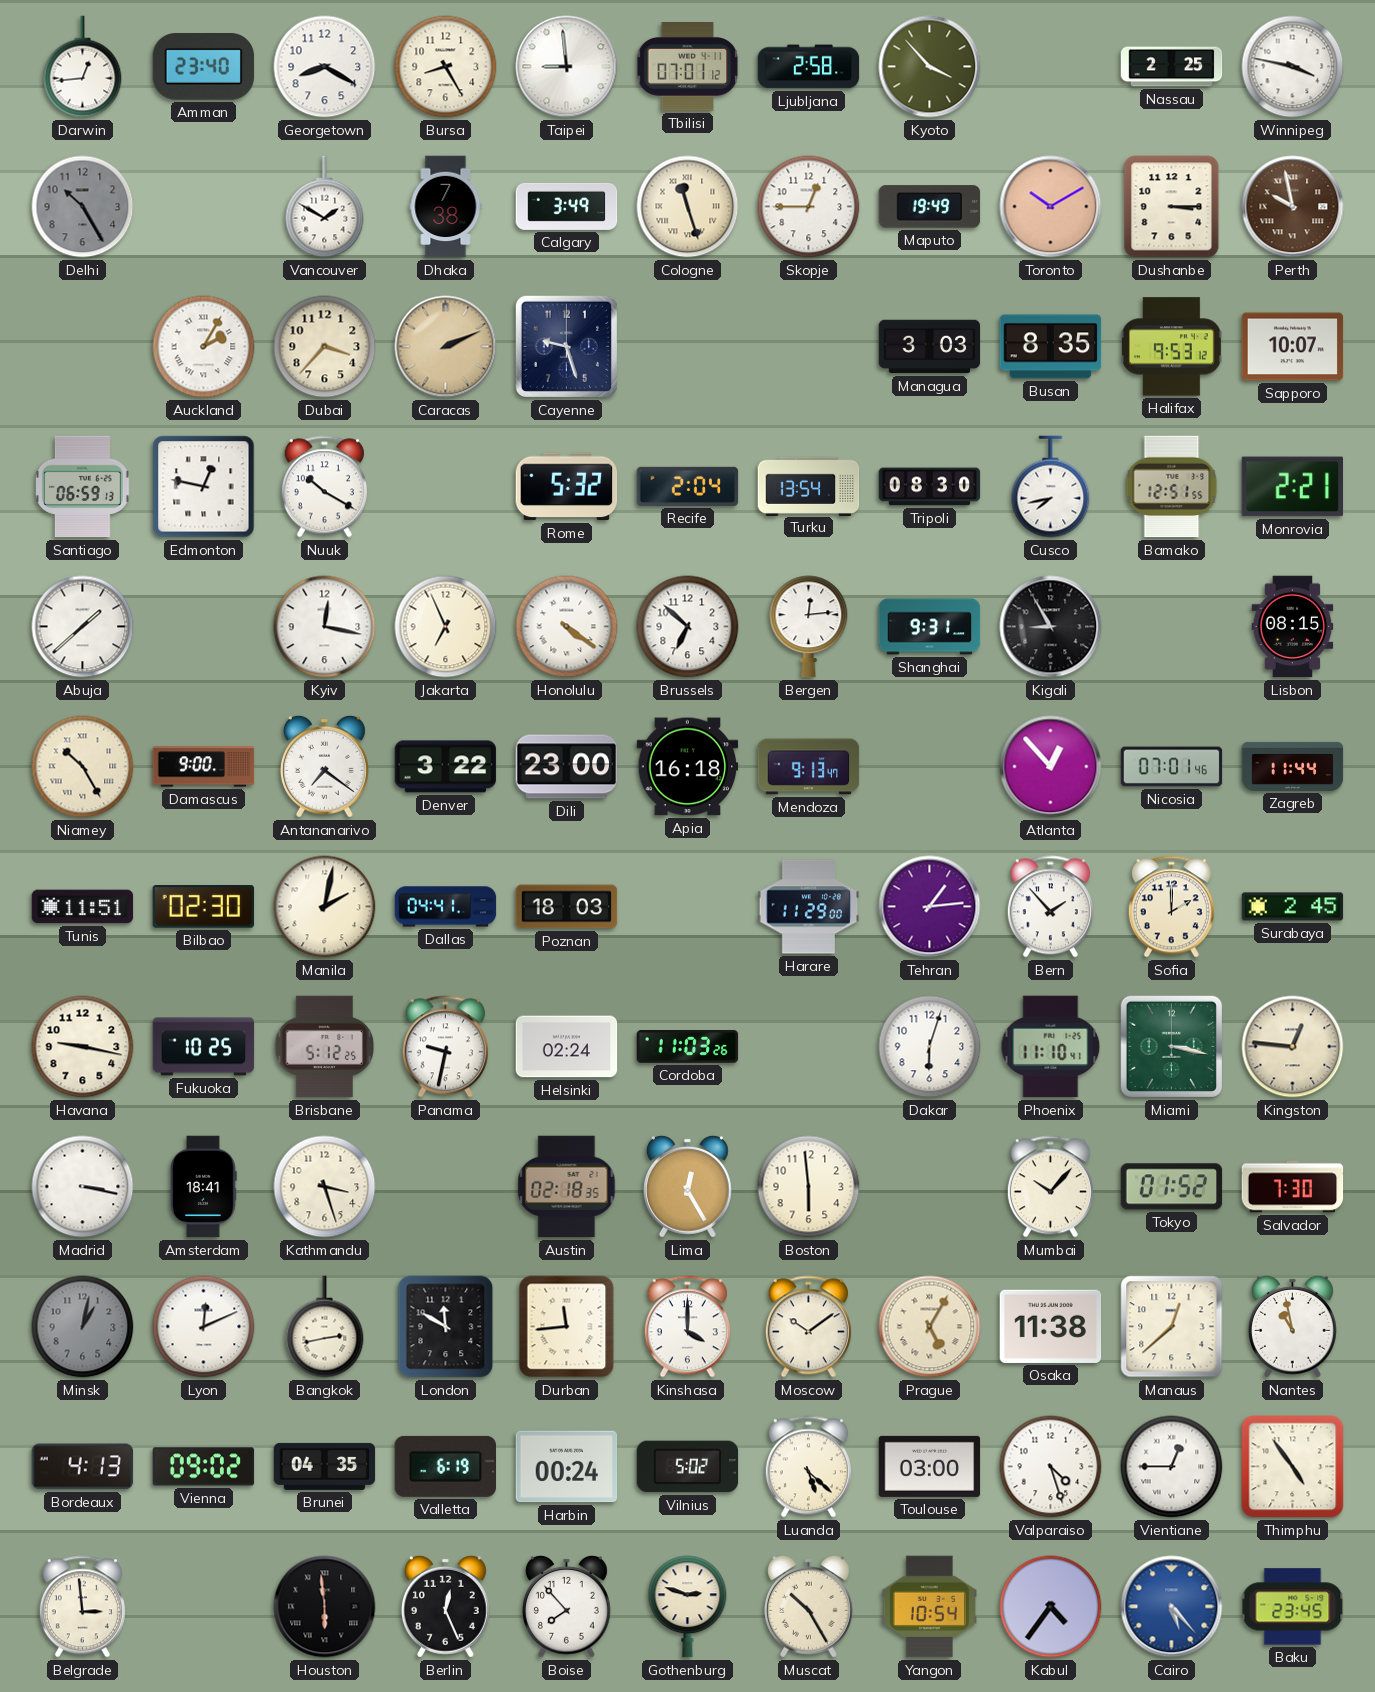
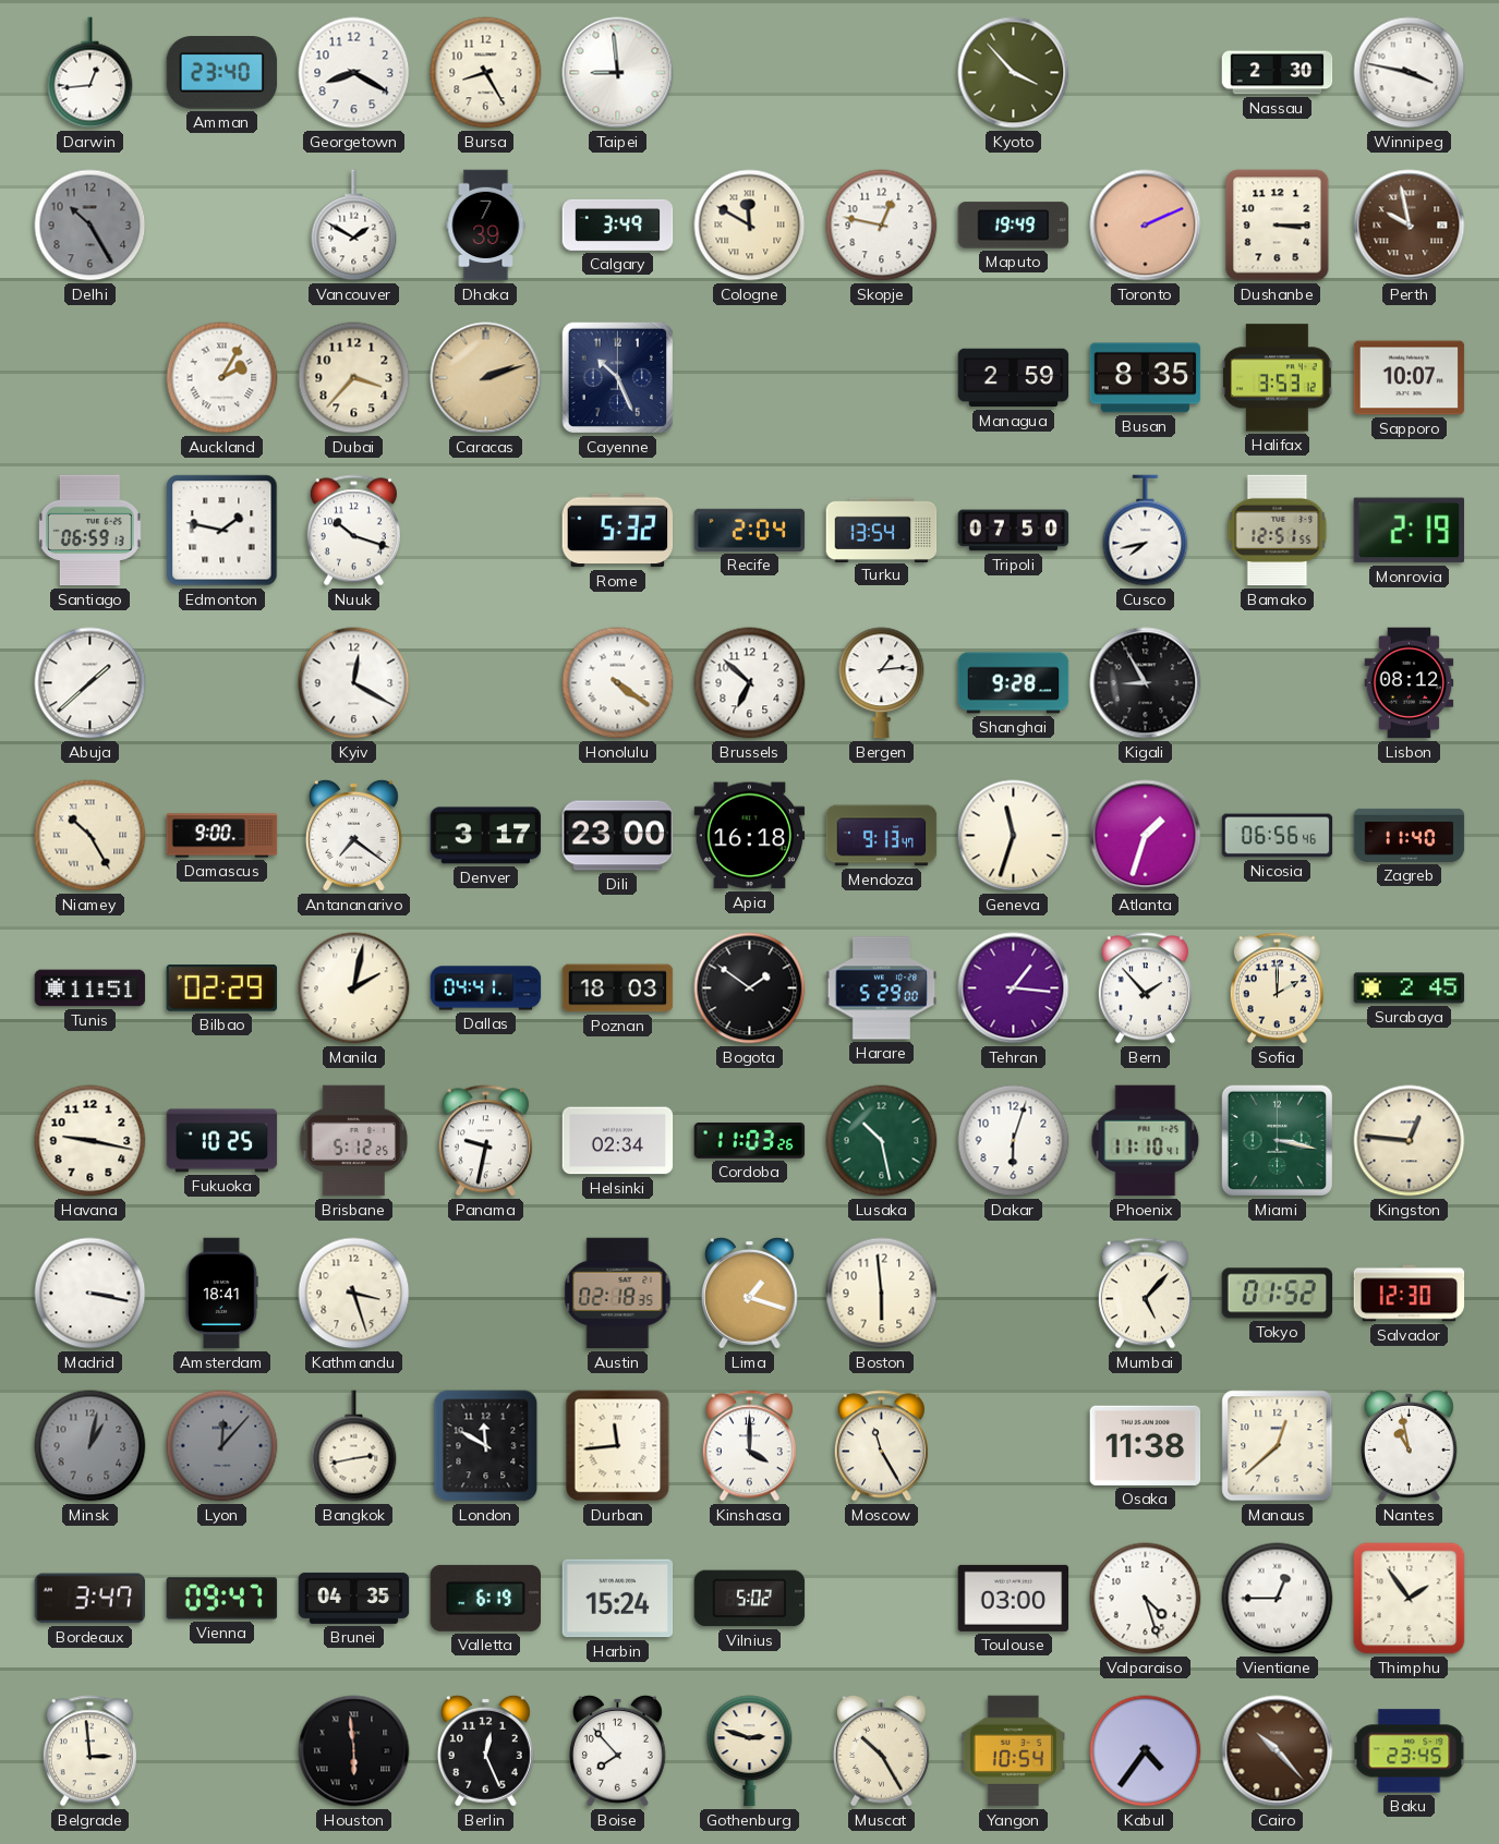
Tbilisi: 07:01 -> none
Ljubljana: 2:58 -> none
Nassau: 2:25 -> 2:30
Dhaka: 7:38 -> 7:39
Cologne: 11:27 -> 11:50
Skopje: 12:45 -> 12:47
Toronto: 10:10 -> 2:11
Caracas: 2:11 -> 2:12
Cayenne: 9:27 -> 10:26
Managua: 3:03 -> 2:59
Halifax: 9:53 -> 3:53
Edmonton: 12:47 -> 1:47
Nuuk: 10:20 -> 10:18
Tripoli: 08:30 -> 07:50
Monrovia: 2:21 -> 2:19
Kyiv: 12:17 -> 12:20
Jakarta: 6:56 -> none
Bergen: 12:14 -> 1:14
Shanghai: 9:31 -> 9:28
Lisbon: 08:15 -> 08:12
Denver: 3:22 -> 3:17
Geneva: none -> 11:33
Atlanta: 12:53 -> 1:33
Nicosia: 07:01 -> 06:56
Zagreb: 11:44 -> 11:40
Bilbao: 02:30 -> 02:29
Bogota: none -> 1:51
Harare: 11:29 -> 5:29
Tehran: 1:14 -> 1:16
Helsinki: 02:24 -> 02:34
Lusaka: none -> 10:28
Lima: 12:25 -> 1:18
Mumbai: 10:07 -> 5:07
Salvador: 7:30 -> 12:30
Lyon: 12:11 -> 12:07
Lyon dial: white -> grey
Moscow: 10:09 -> 11:25
Prague: 5:05 -> none
Bordeaux: 4:13 -> 3:47
Vienna: 09:02 -> 09:47
Harbin: 00:24 -> 15:24
Luanda: 5:22 -> none
Thimphu: 4:54 -> 1:54
Cairo: 5:23 -> 10:23
Cairo dial: blue -> brown
